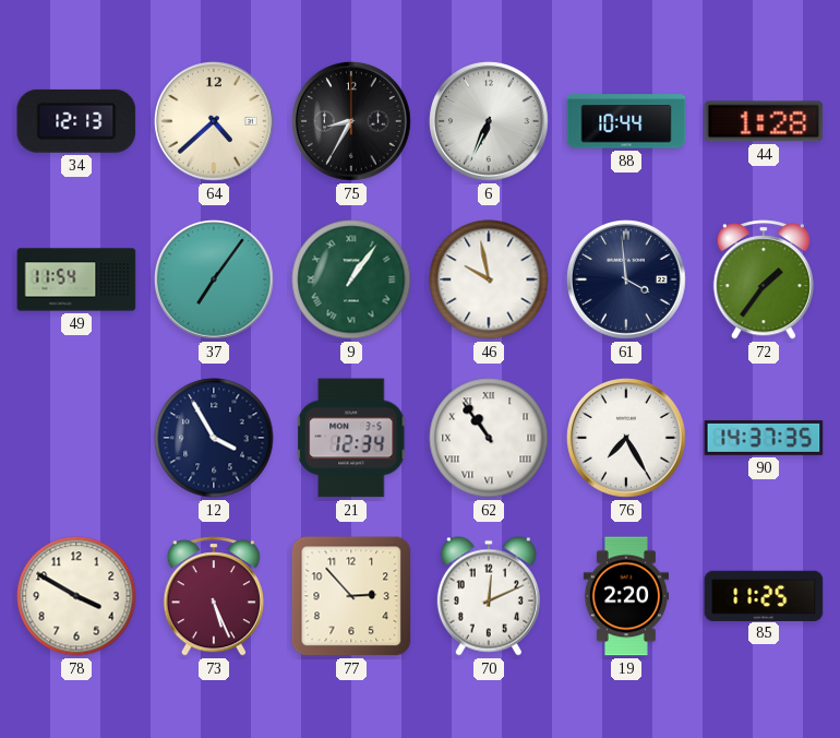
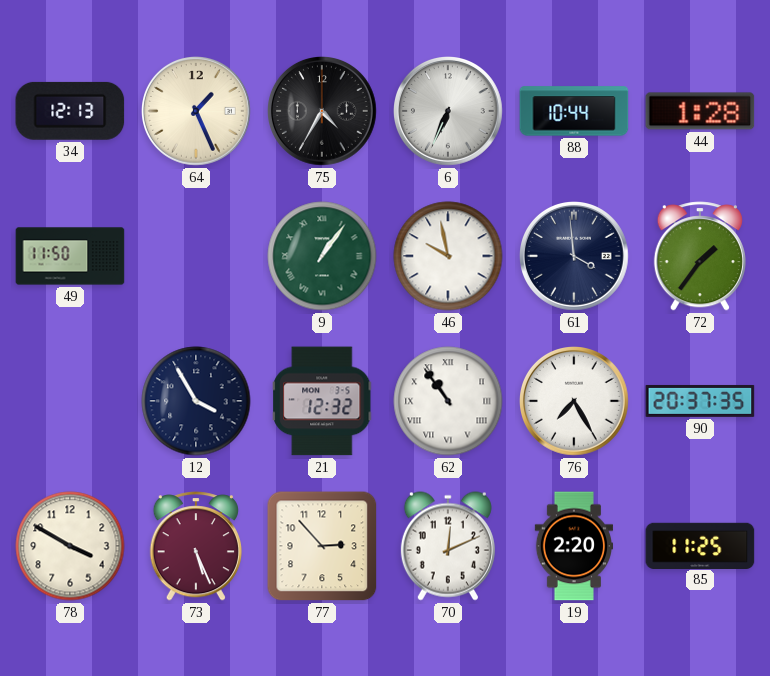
64: 4:38 -> 1:26
75: 8:35 -> 4:35
49: 11:54 -> 11:50
37: 7:06 -> none
21: 12:34 -> 12:32
90: 14:37 -> 20:37
